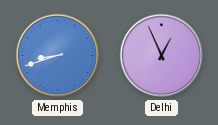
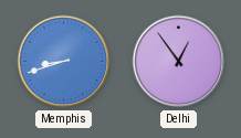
Delhi: 12:56 -> 12:54
